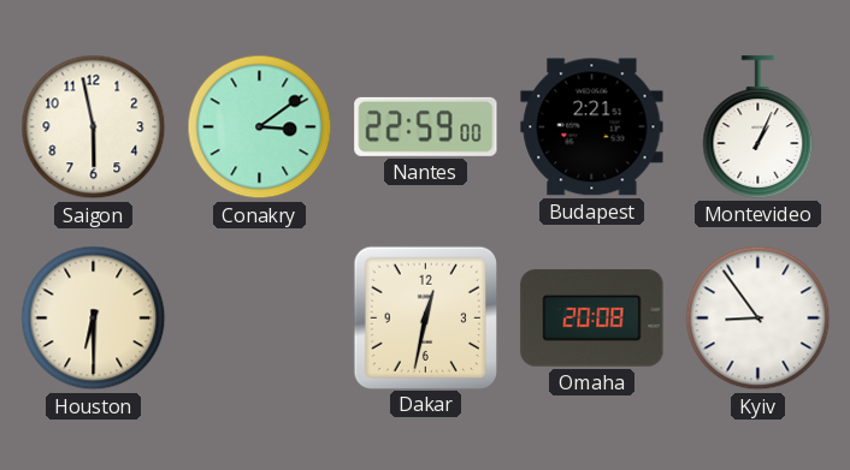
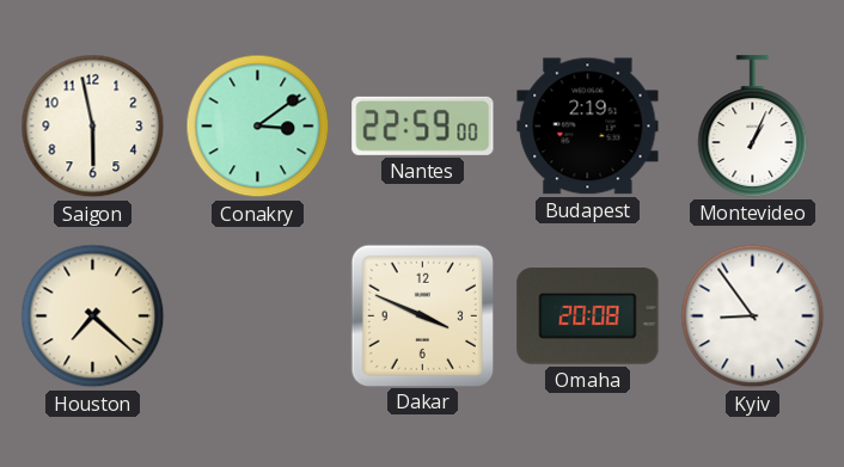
Budapest: 2:21 -> 2:19
Houston: 6:30 -> 7:22
Dakar: 12:32 -> 3:49
